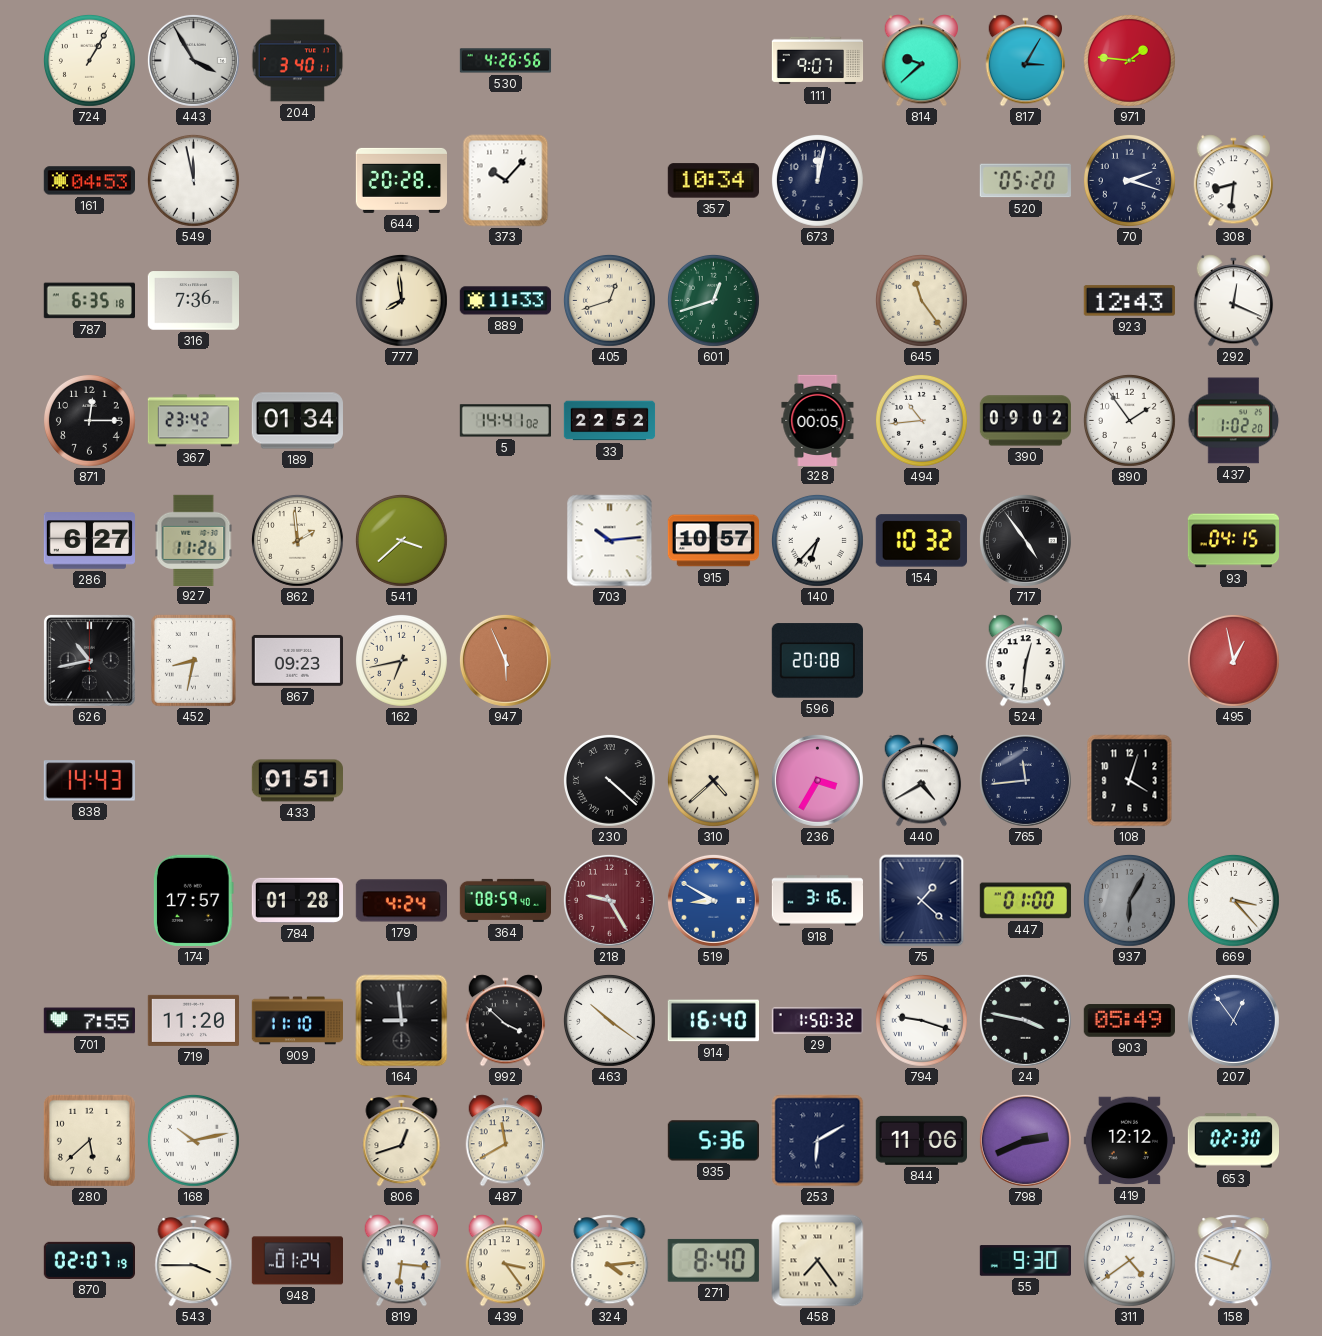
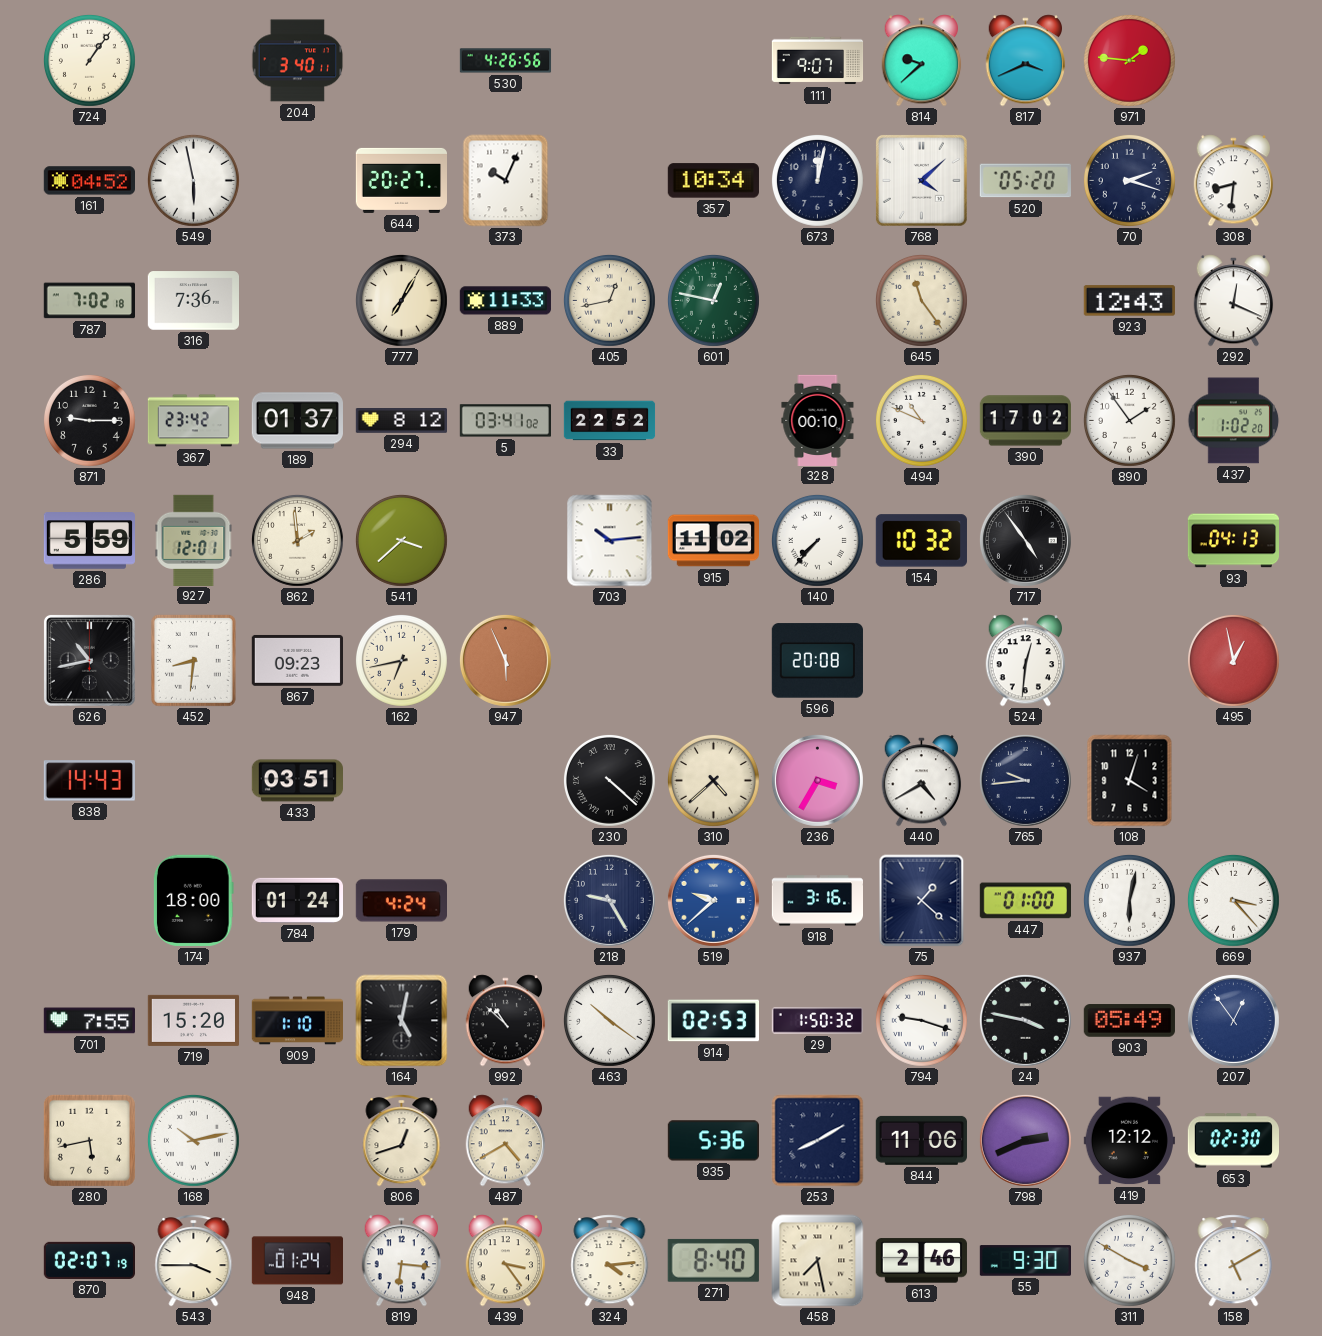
724: 1:05 -> 1:06
443: 3:55 -> none
817: 3:05 -> 3:41
161: 04:53 -> 04:52
549: 11:58 -> 5:58
644: 20:28 -> 20:27
373: 10:07 -> 10:04
768: none -> 4:08
787: 6:35 -> 7:02
777: 7:59 -> 7:05
405: 12:42 -> 12:43
601: 12:42 -> 12:47
871: 12:15 -> 9:15
189: 01:34 -> 01:37
294: none -> 8:12
5: 14:41 -> 03:41
328: 00:05 -> 00:10
494: 10:44 -> 10:49
390: 09:02 -> 17:02
286: 6:27 -> 5:59
927: 11:26 -> 12:01
915: 10:57 -> 11:02
140: 6:37 -> 7:37
93: 04:15 -> 04:13
452: 8:32 -> 8:31
433: 01:51 -> 03:51
765: 11:44 -> 9:44
174: 17:57 -> 18:00
784: 01:28 -> 01:24
364: 08:59 -> none
218 dial: burgundy -> navy
519: 8:50 -> 9:38
937: 6:05 -> 6:02
937 dial: grey -> white
719: 11:20 -> 15:20
909: 11:10 -> 1:10
164: 8:59 -> 5:02
992: 3:52 -> 10:52
914: 16:40 -> 02:53
280: 5:38 -> 5:43
487: 11:40 -> 4:40
253: 6:10 -> 8:10
458: 7:24 -> 7:28
613: none -> 2:46
311: 4:39 -> 3:50
158: 12:48 -> 5:10
